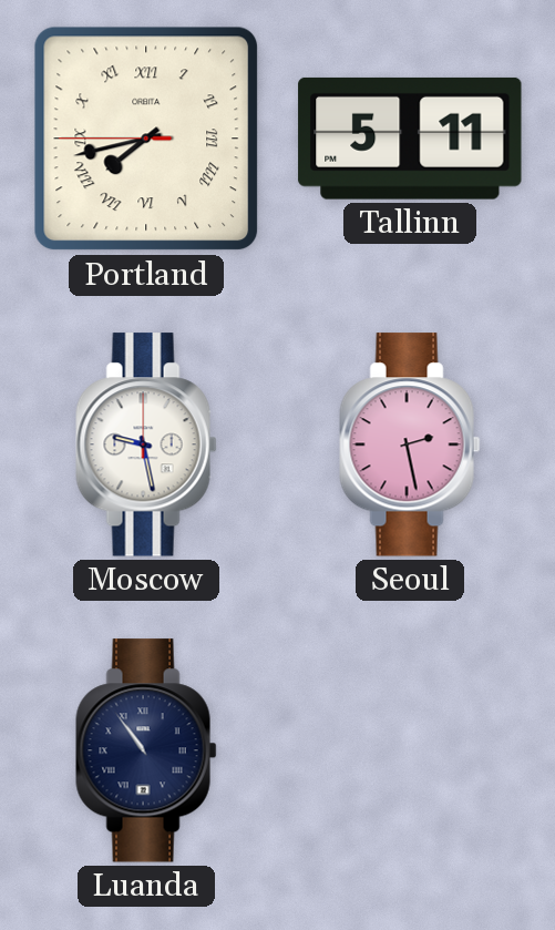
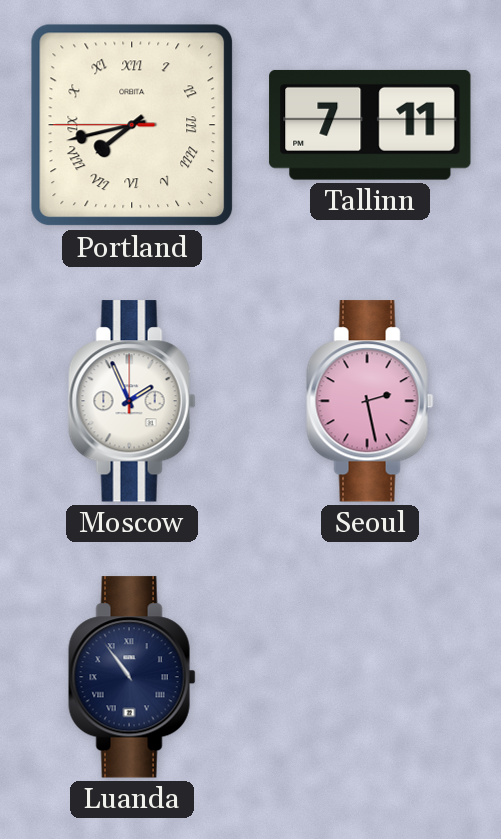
Tallinn: 5:11 -> 7:11
Moscow: 9:28 -> 1:56
